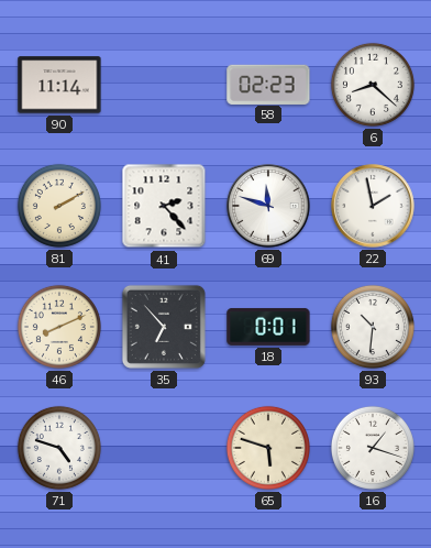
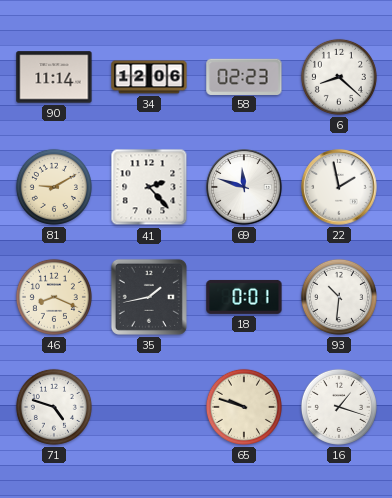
34: none -> 12:06
81: 2:10 -> 9:10
46: 8:11 -> 8:19
35: 6:53 -> 1:43
65: 5:48 -> 9:48
